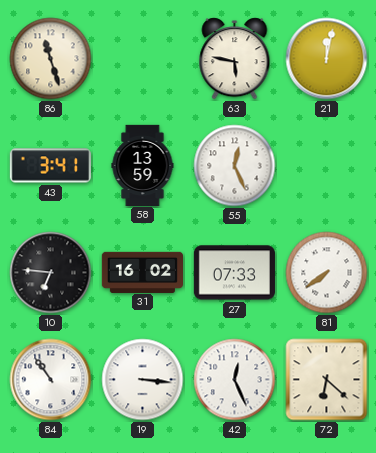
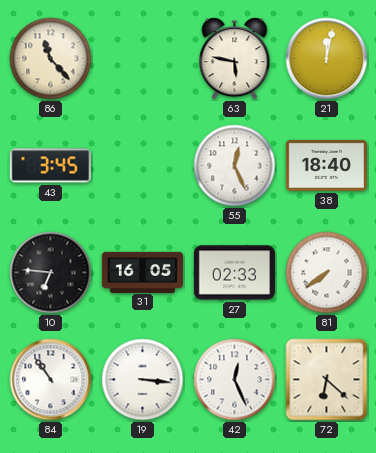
86: 11:27 -> 11:23
43: 3:41 -> 3:45
58: 13:59 -> none
38: none -> 18:40
31: 16:02 -> 16:05
27: 07:33 -> 02:33
